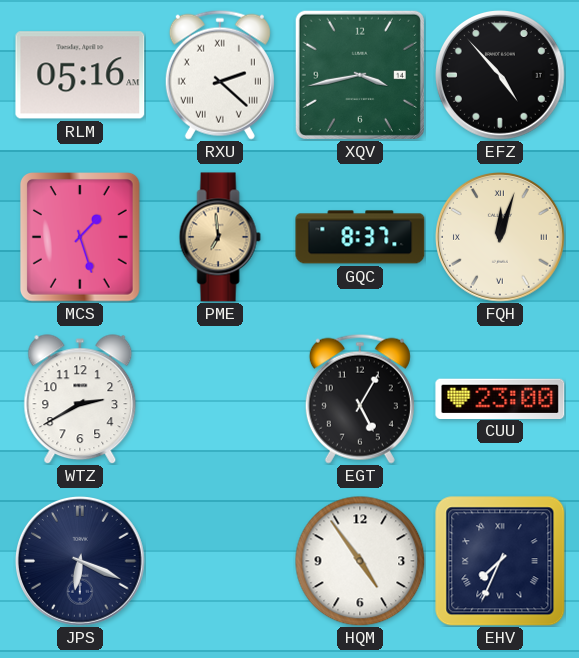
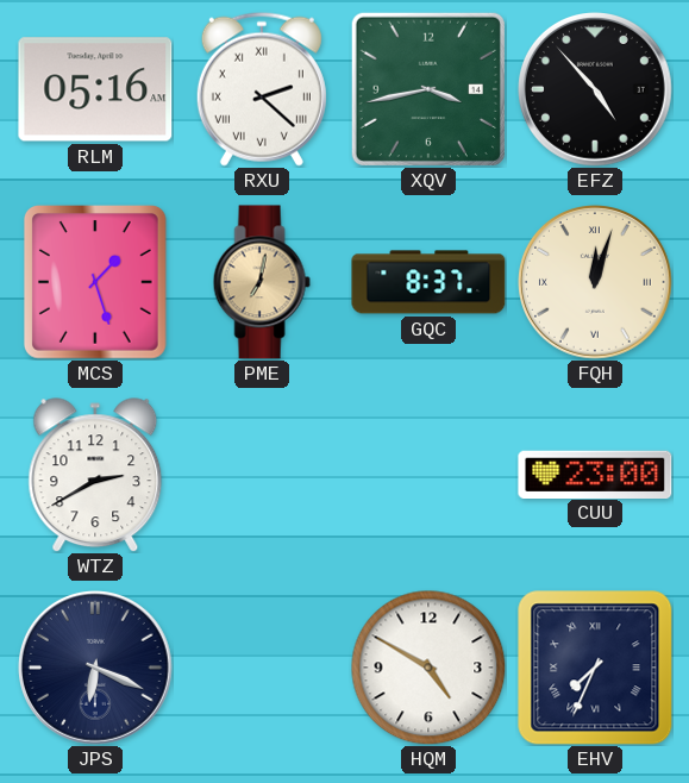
PME: 6:59 -> 7:02
EGT: 5:05 -> none
HQM: 4:54 -> 4:50
